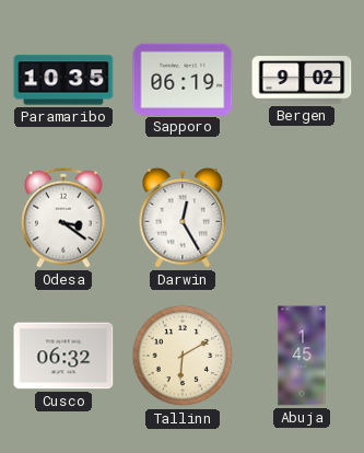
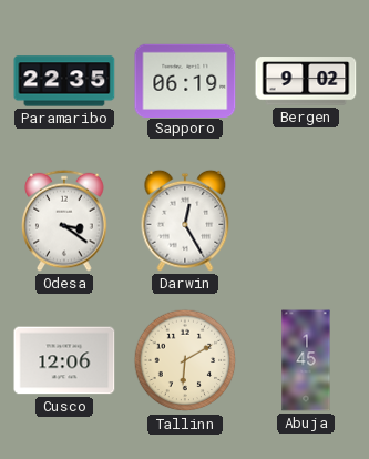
Paramaribo: 10:35 -> 22:35
Cusco: 06:32 -> 12:06
